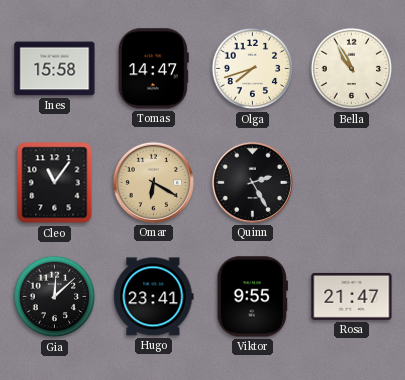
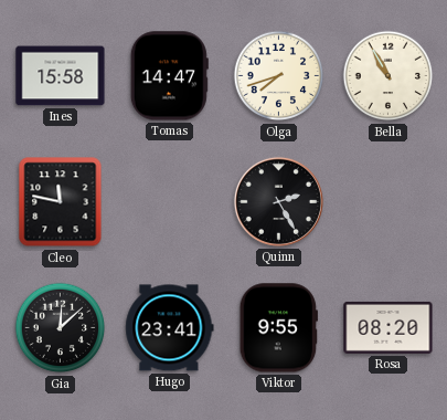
Cleo: 11:06 -> 11:47
Omar: 6:20 -> none
Rosa: 21:47 -> 08:20
